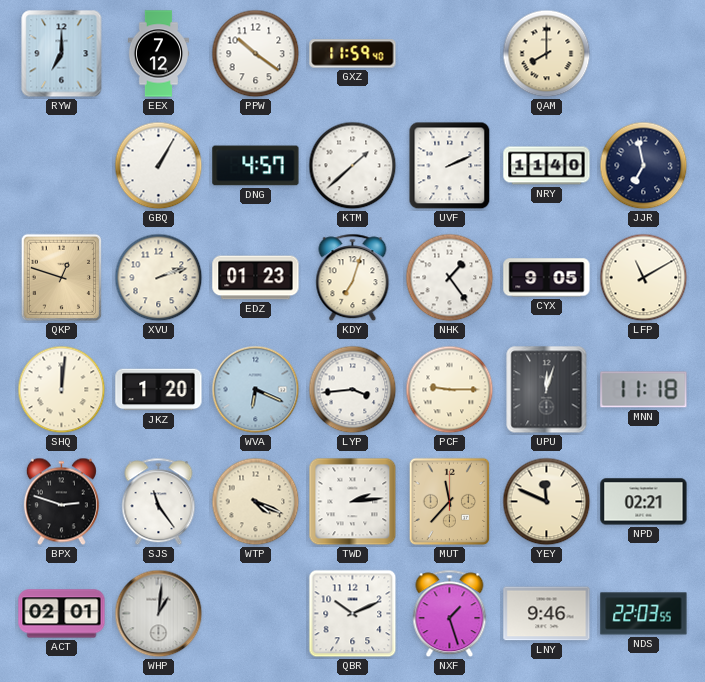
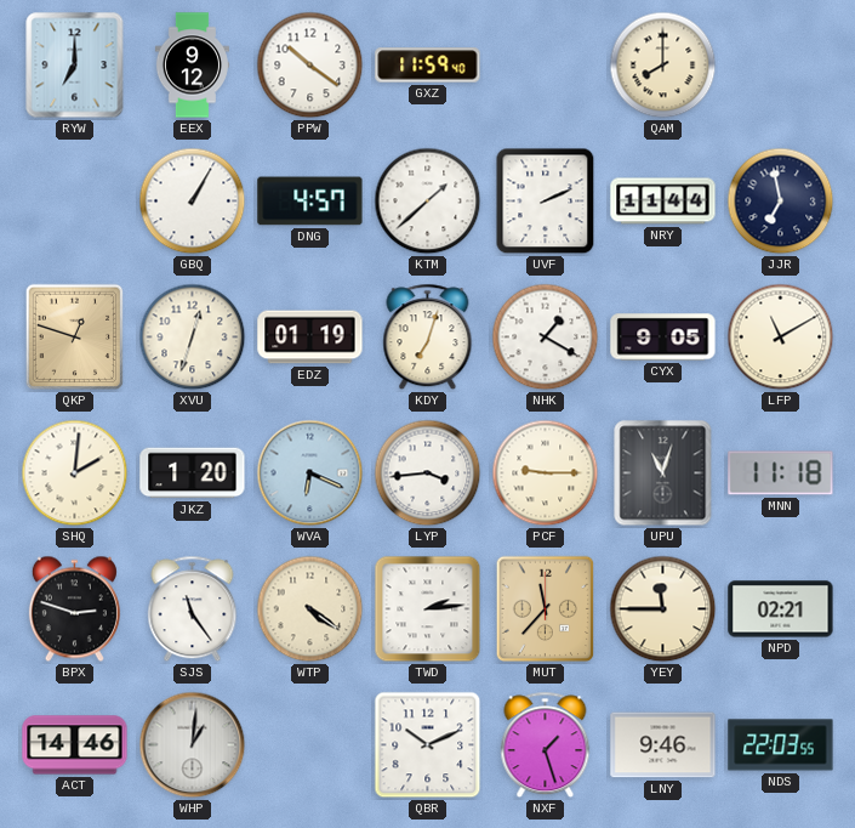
EEX: 7:12 -> 9:12
NRY: 11:40 -> 11:44
XVU: 2:12 -> 12:33
EDZ: 01:23 -> 01:19
NHK: 1:24 -> 1:20
SHQ: 12:01 -> 2:01
UPU: 12:03 -> 11:03
WTP: 4:19 -> 4:21
YEY: 11:49 -> 11:45
ACT: 02:01 -> 14:46
